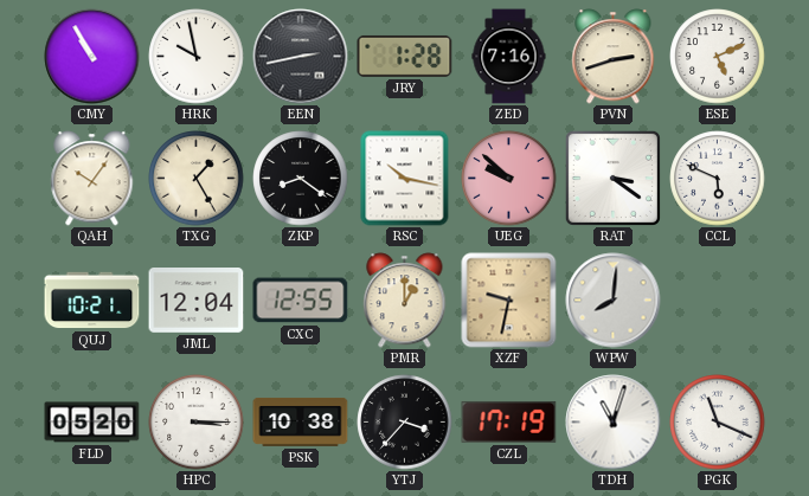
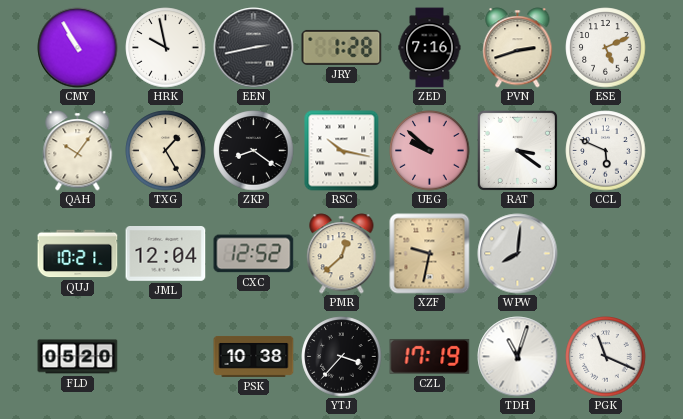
CXC: 12:55 -> 12:52
PMR: 1:00 -> 12:38
HPC: 3:15 -> none
